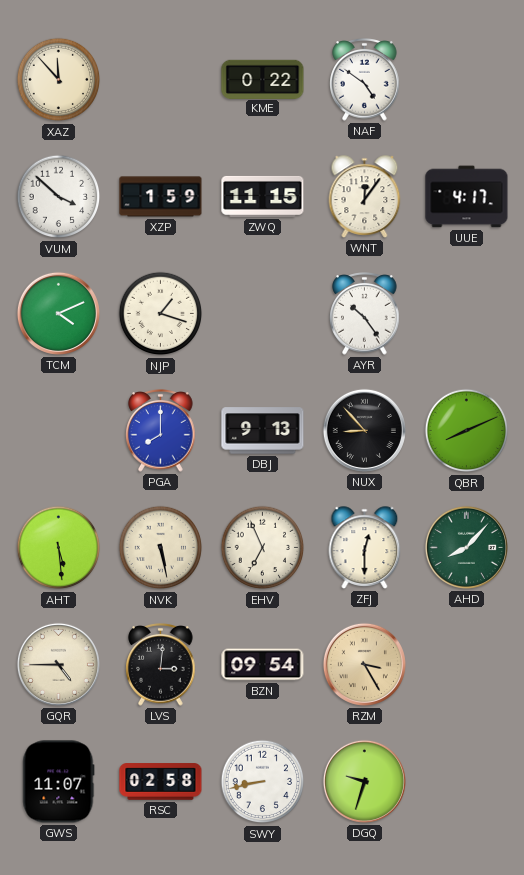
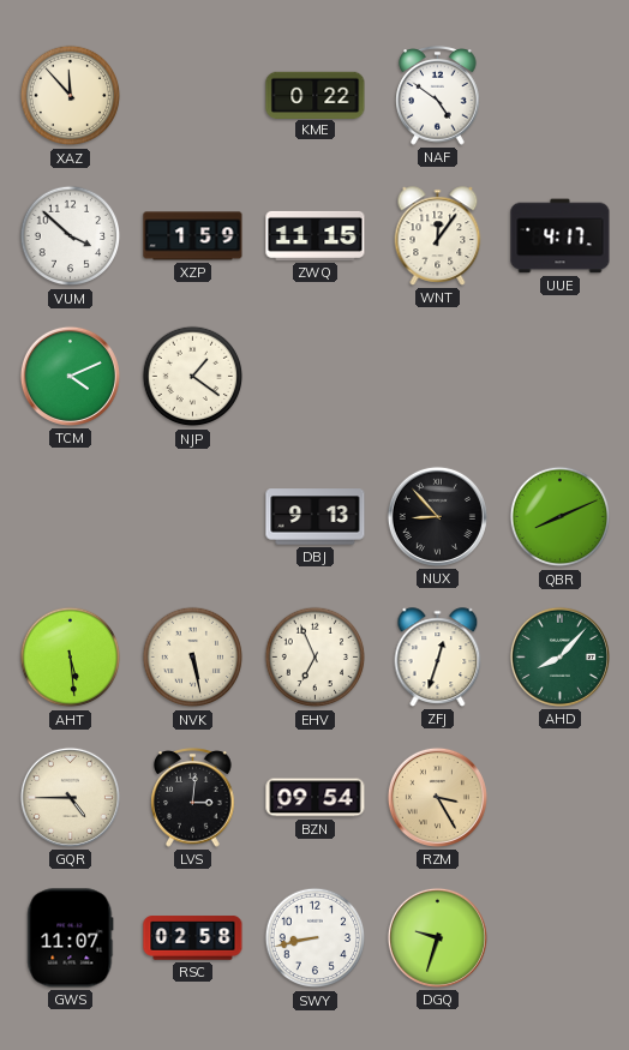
NJP: 1:18 -> 1:21
AYR: 10:24 -> none
PGA: 8:00 -> none
ZFJ: 12:30 -> 12:33
